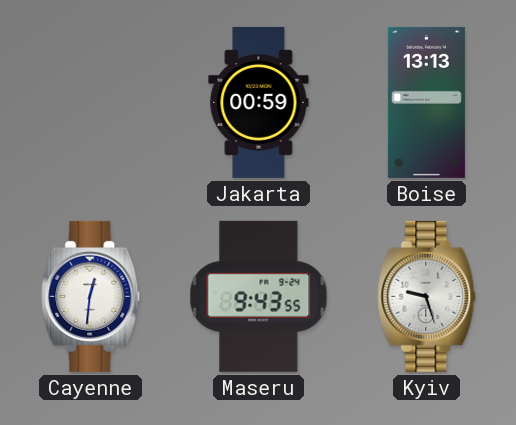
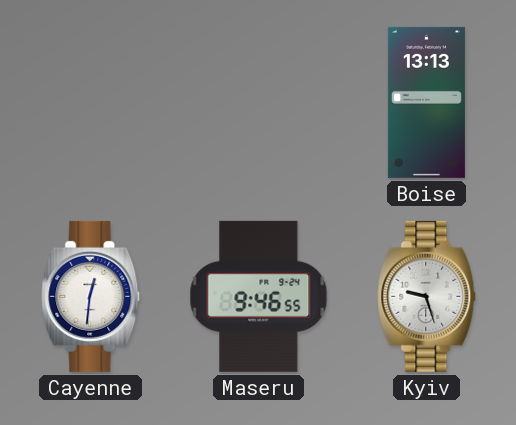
Jakarta: 00:59 -> none
Maseru: 9:43 -> 9:46
